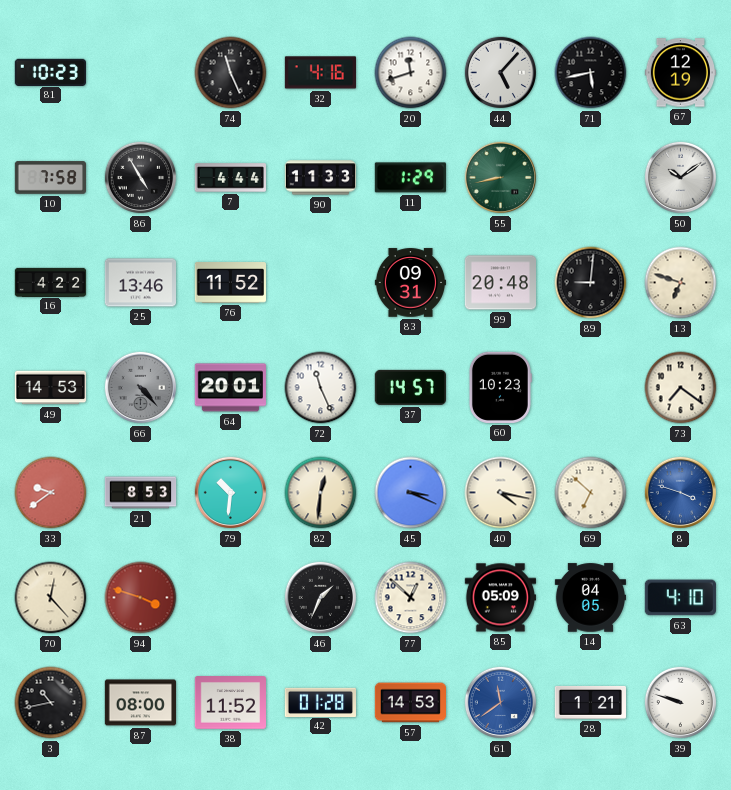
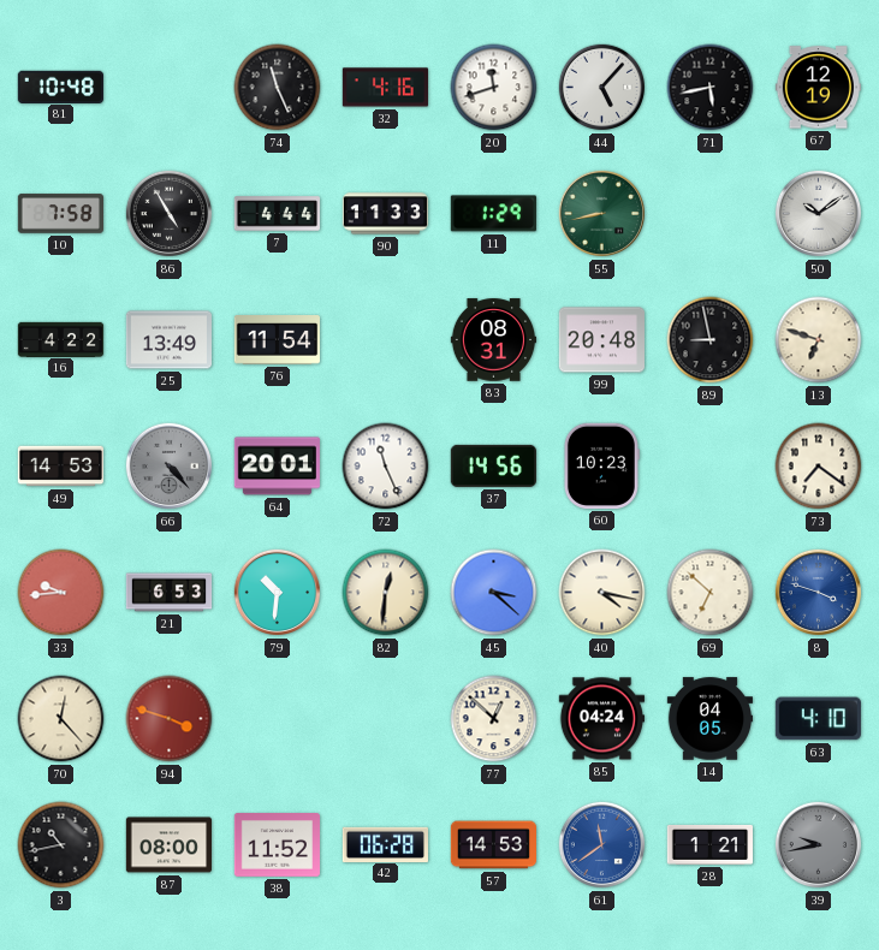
81: 10:23 -> 10:48
25: 13:46 -> 13:49
76: 11:52 -> 11:54
83: 09:31 -> 08:31
89: 9:01 -> 8:58
37: 14:57 -> 14:56
33: 9:39 -> 9:44
21: 8:53 -> 6:53
45: 3:19 -> 3:22
46: 1:34 -> none
85: 05:09 -> 04:24
42: 01:28 -> 06:28
39: 9:48 -> 9:43
39 dial: white -> grey
